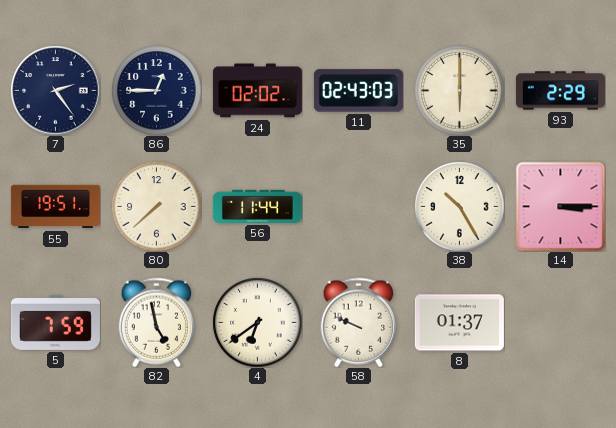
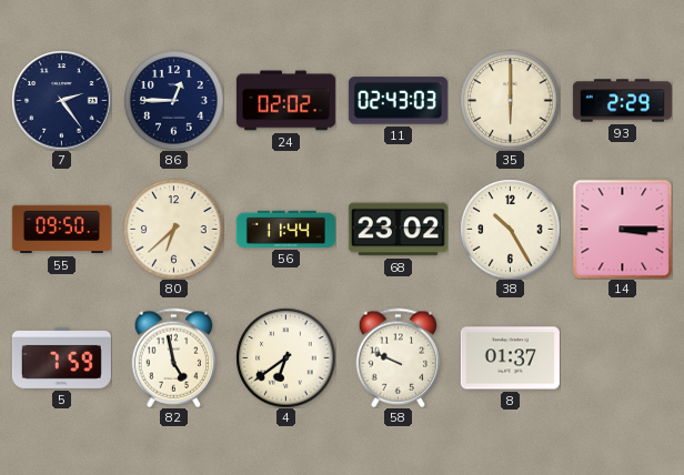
55: 19:51 -> 09:50
80: 7:38 -> 6:38
68: none -> 23:02
